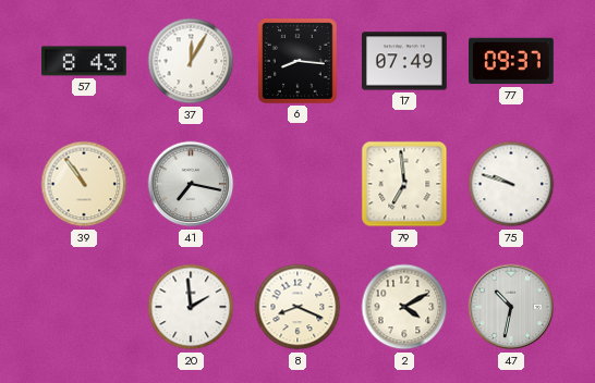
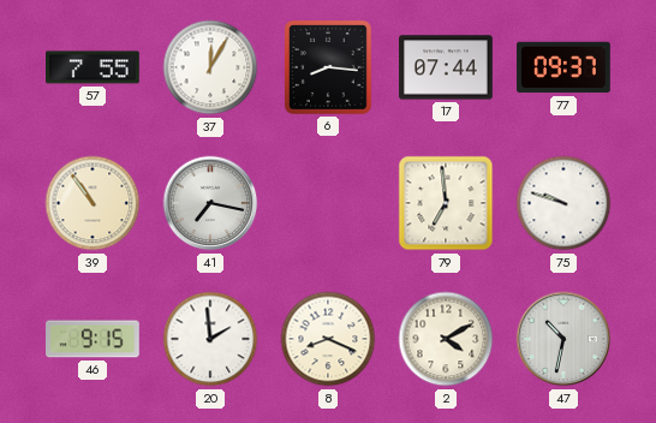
57: 8:43 -> 7:55
17: 07:49 -> 07:44
46: none -> 9:15
